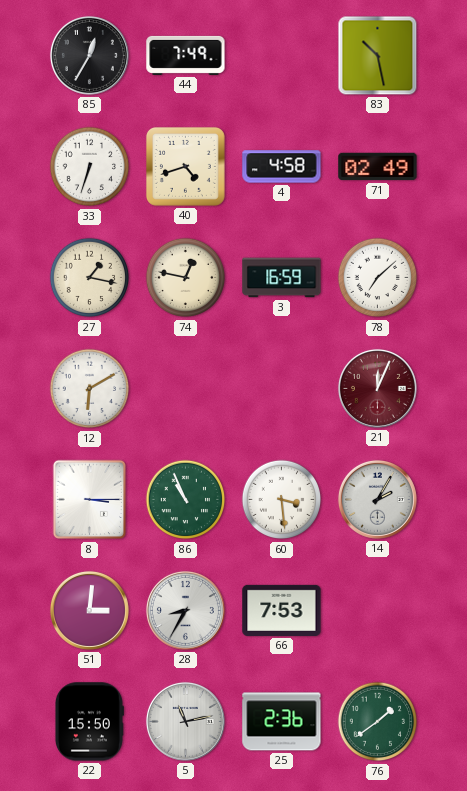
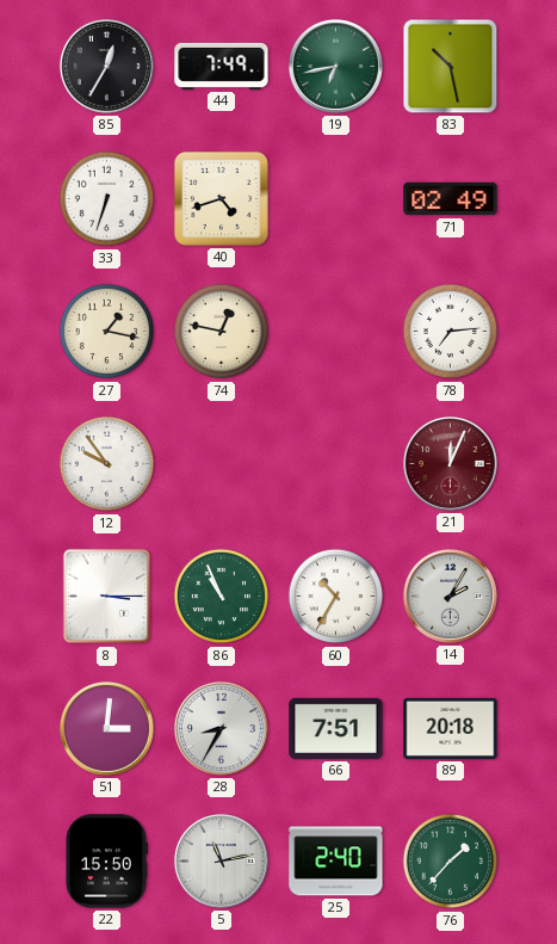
19: none -> 6:43
4: 4:58 -> none
3: 16:59 -> none
78: 7:08 -> 7:14
12: 6:10 -> 9:54
60: 3:29 -> 10:35
66: 7:53 -> 7:51
89: none -> 20:18
25: 2:36 -> 2:40
76: 1:39 -> 1:37
